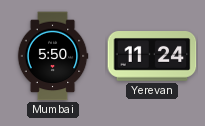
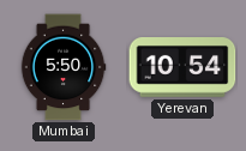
Yerevan: 11:24 -> 10:54
